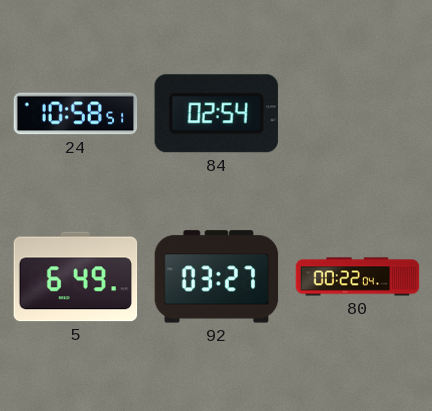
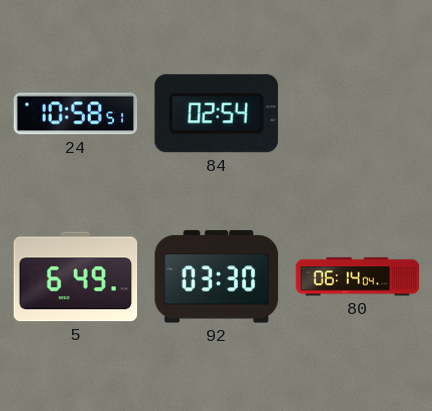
92: 03:27 -> 03:30
80: 00:22 -> 06:14
